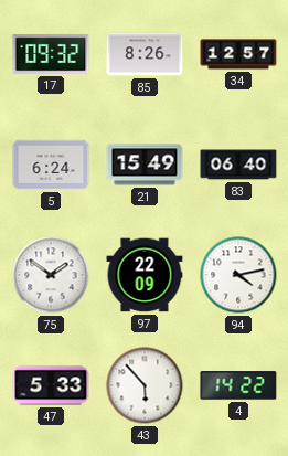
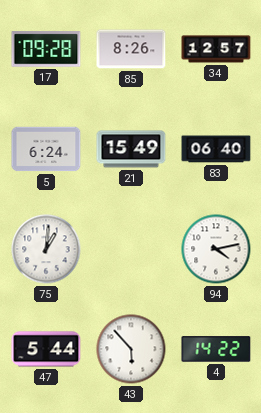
17: 09:32 -> 09:28
75: 1:51 -> 1:01
97: 22:09 -> none
47: 5:33 -> 5:44
